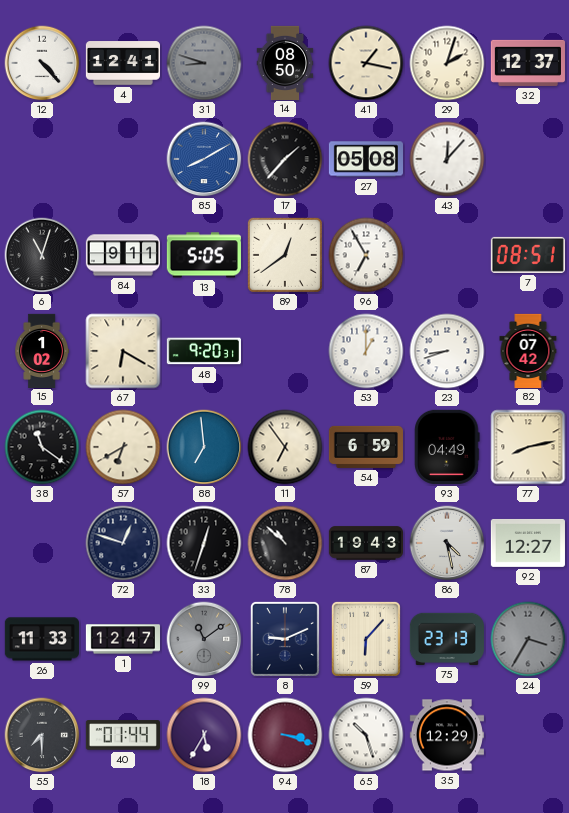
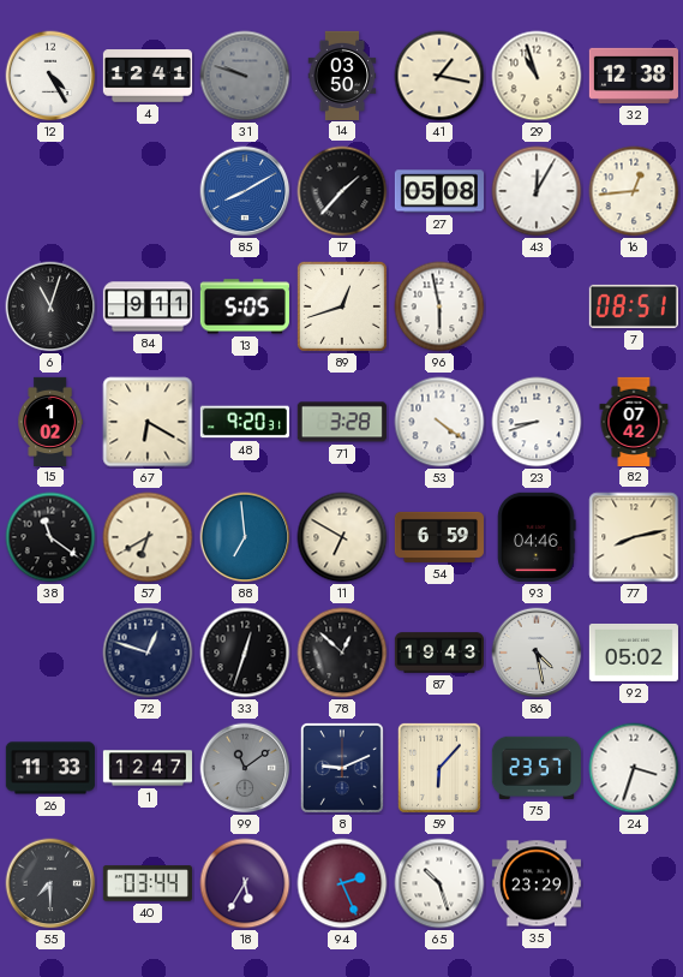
12: 4:23 -> 4:25
31: 8:48 -> 9:48
14: 08:50 -> 03:50
29: 2:03 -> 10:57
32: 12:37 -> 12:38
43: 12:07 -> 12:05
16: none -> 12:44
89: 12:39 -> 12:42
96: 6:55 -> 5:58
71: none -> 3:28
53: 1:00 -> 4:21
11: 6:54 -> 6:50
93: 04:49 -> 04:46
78: 10:52 -> 12:52
92: 12:27 -> 05:02
75: 23:13 -> 23:57
24: 3:35 -> 3:33
24 dial: grey -> white
40: 01:44 -> 03:44
94: 3:18 -> 2:26
35: 12:29 -> 23:29
